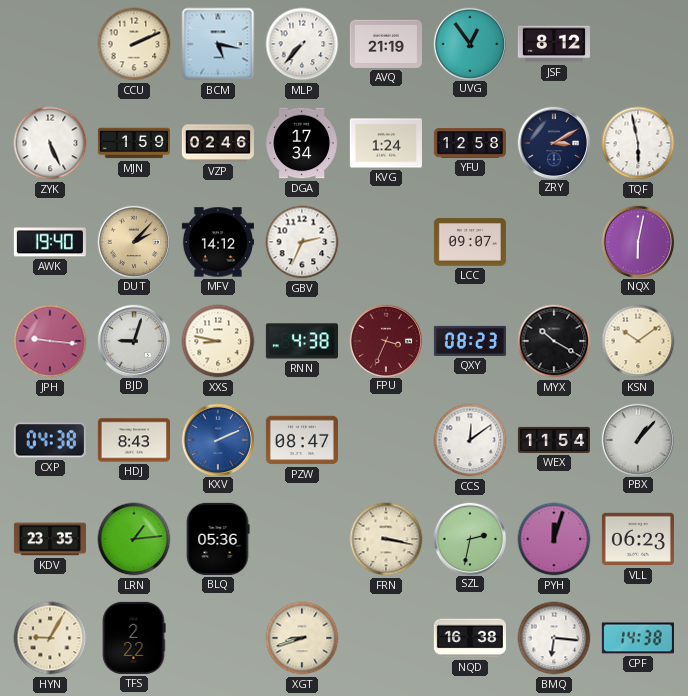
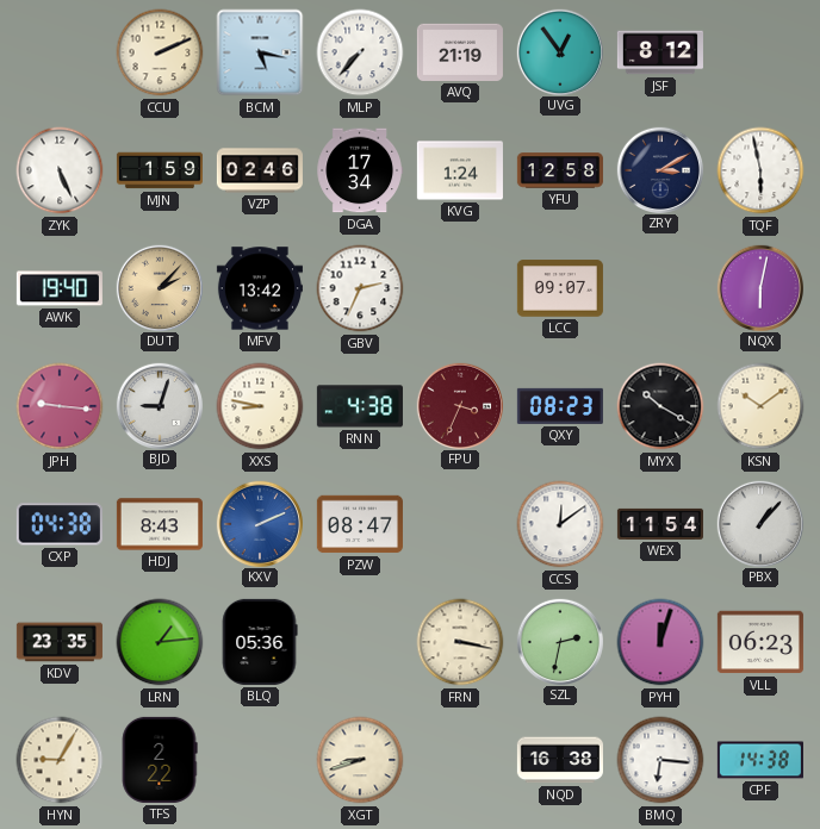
MFV: 14:12 -> 13:42
